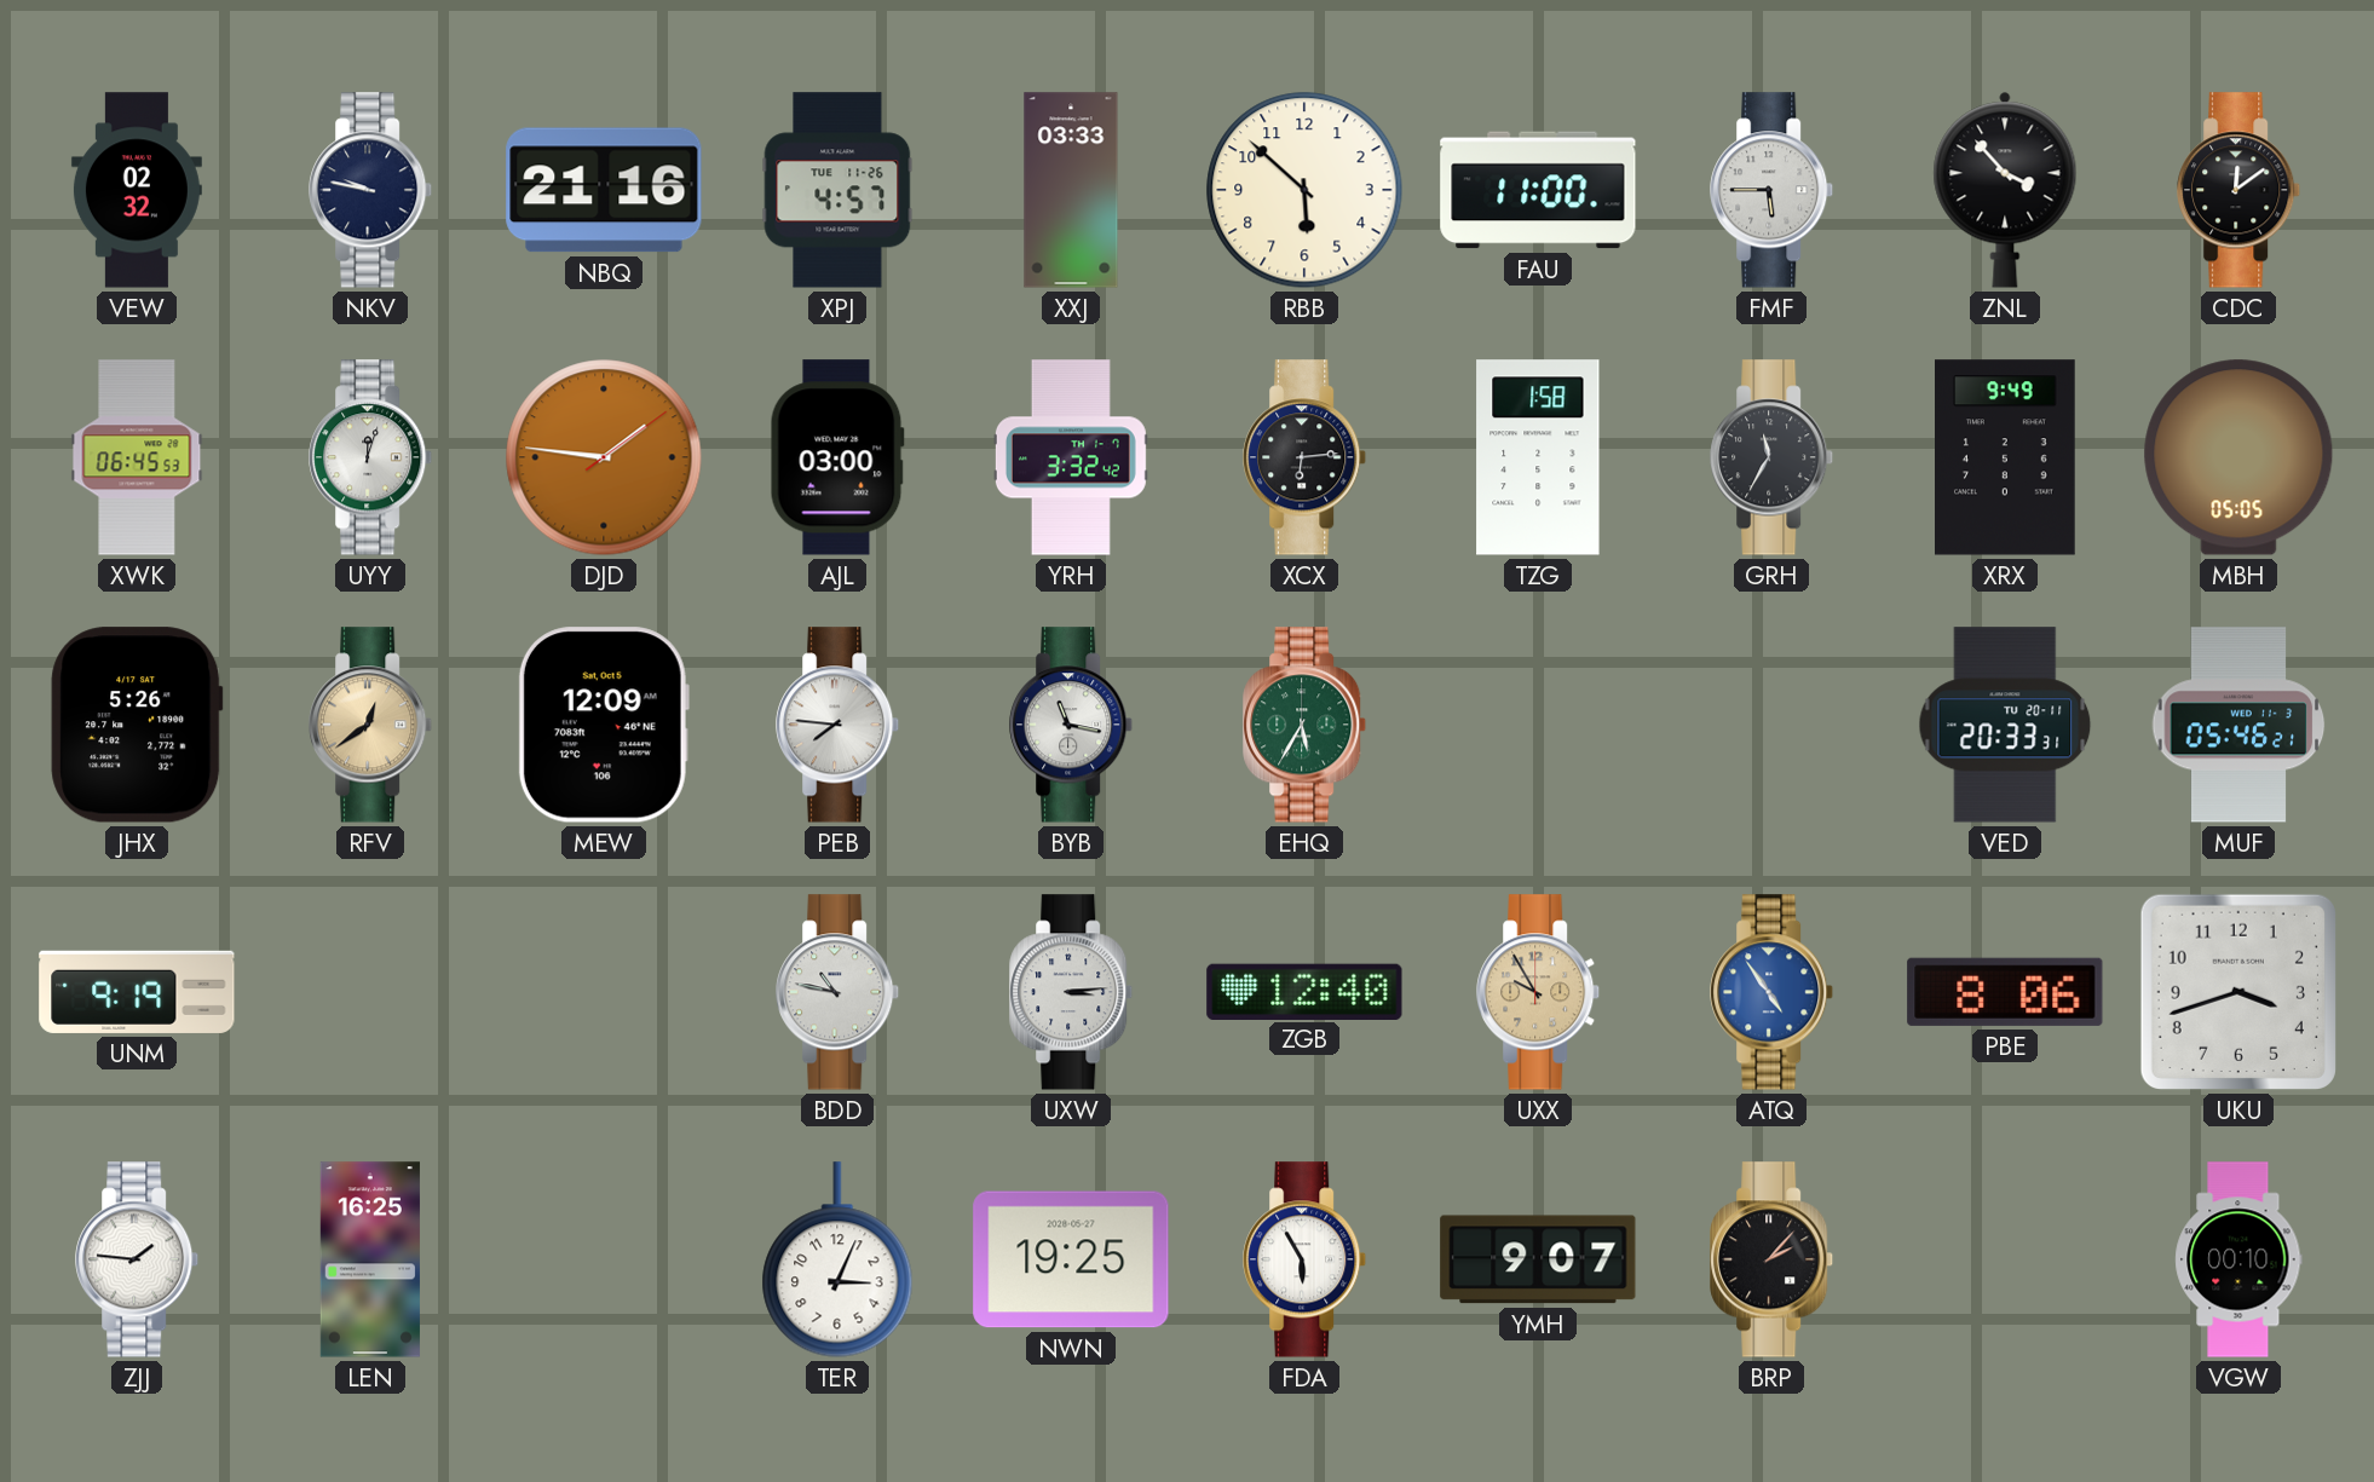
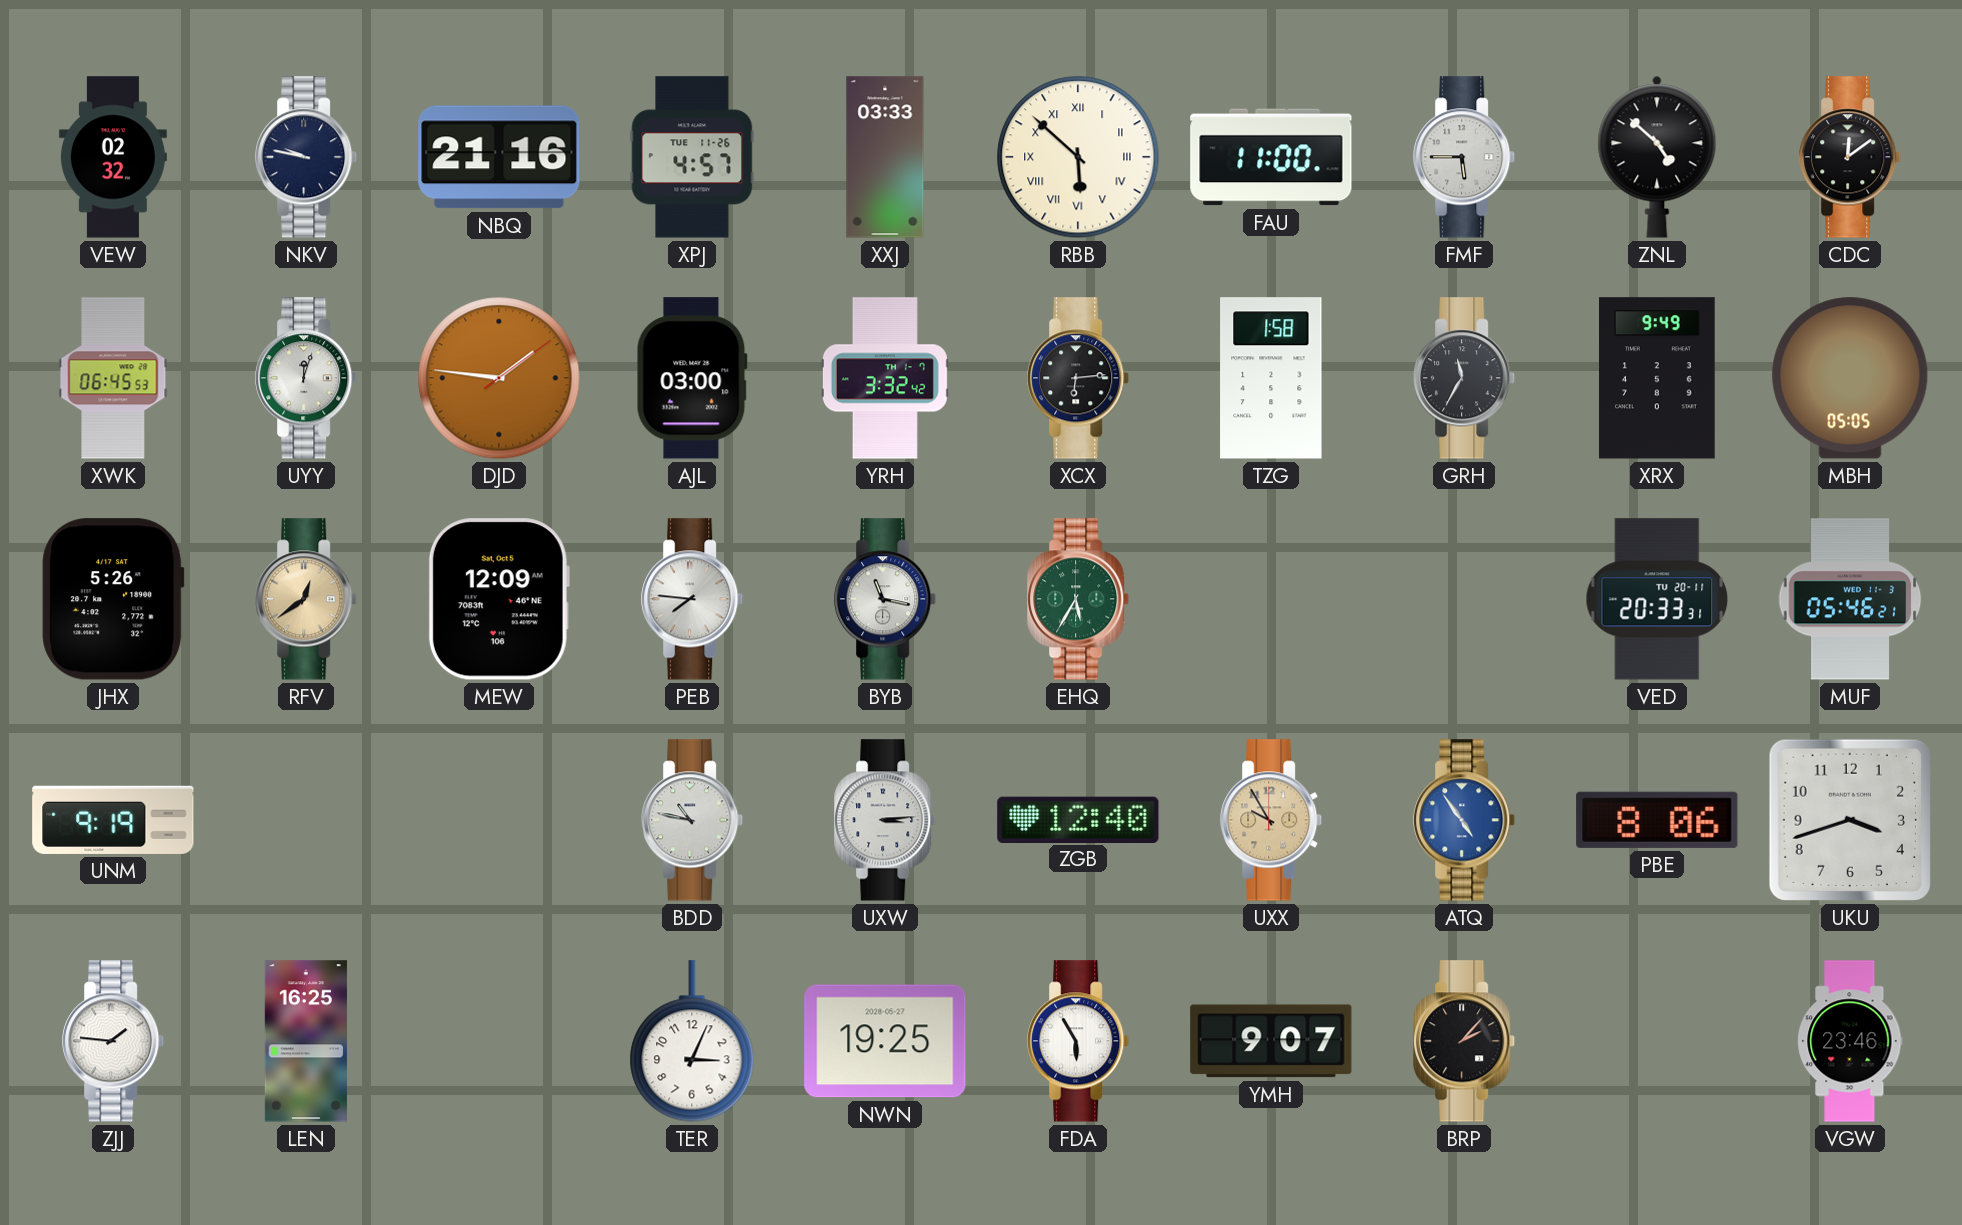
RBB numerals: Arabic -> Roman
ZNL: 3:53 -> 4:52
VGW: 00:10 -> 23:46
